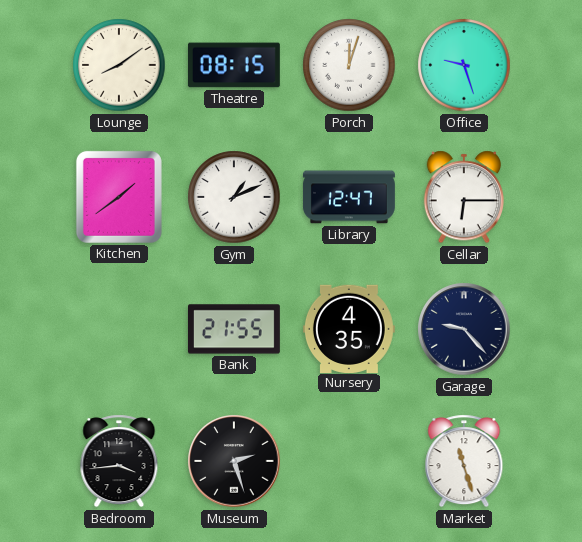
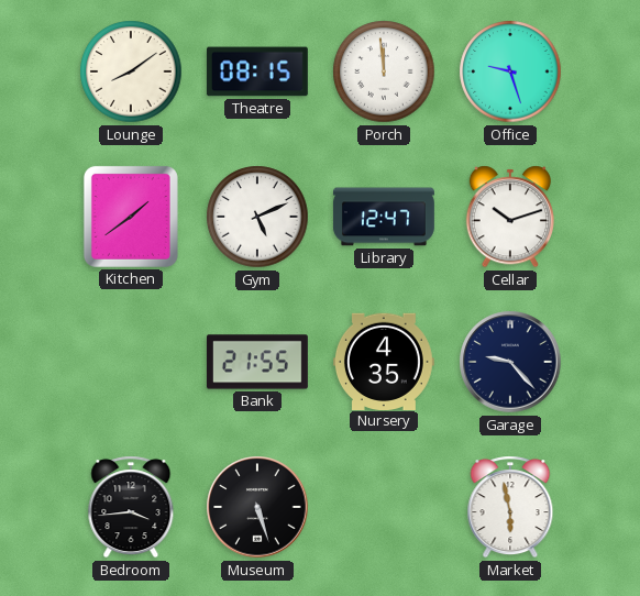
Porch: 12:03 -> 11:59
Gym: 1:11 -> 5:11
Cellar: 6:15 -> 10:12
Museum: 2:27 -> 5:27
Market: 11:27 -> 5:58
